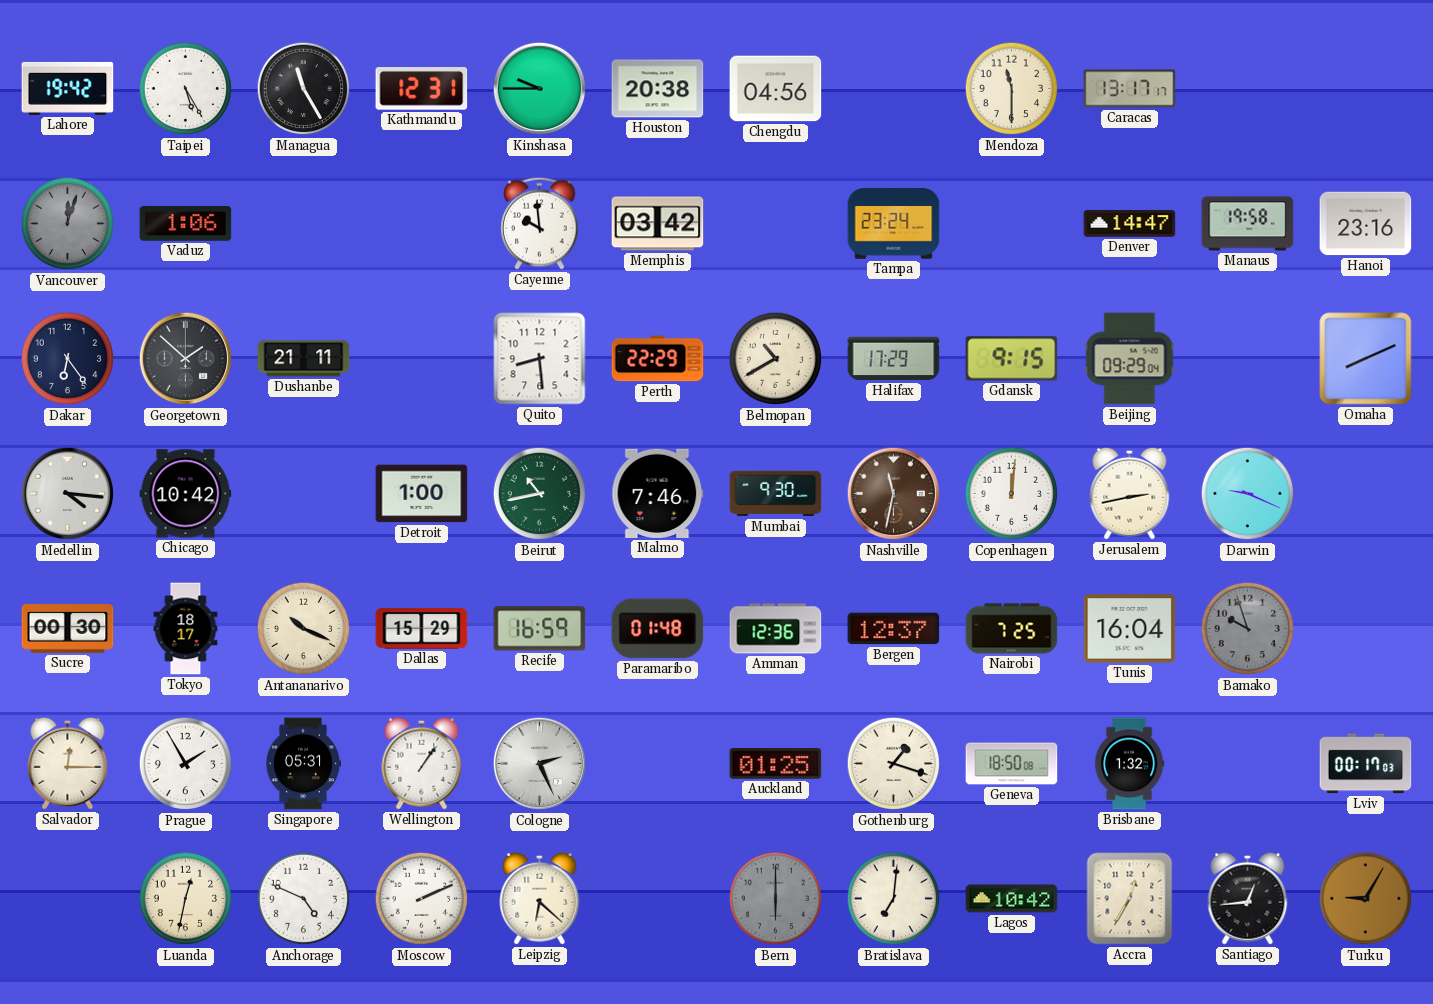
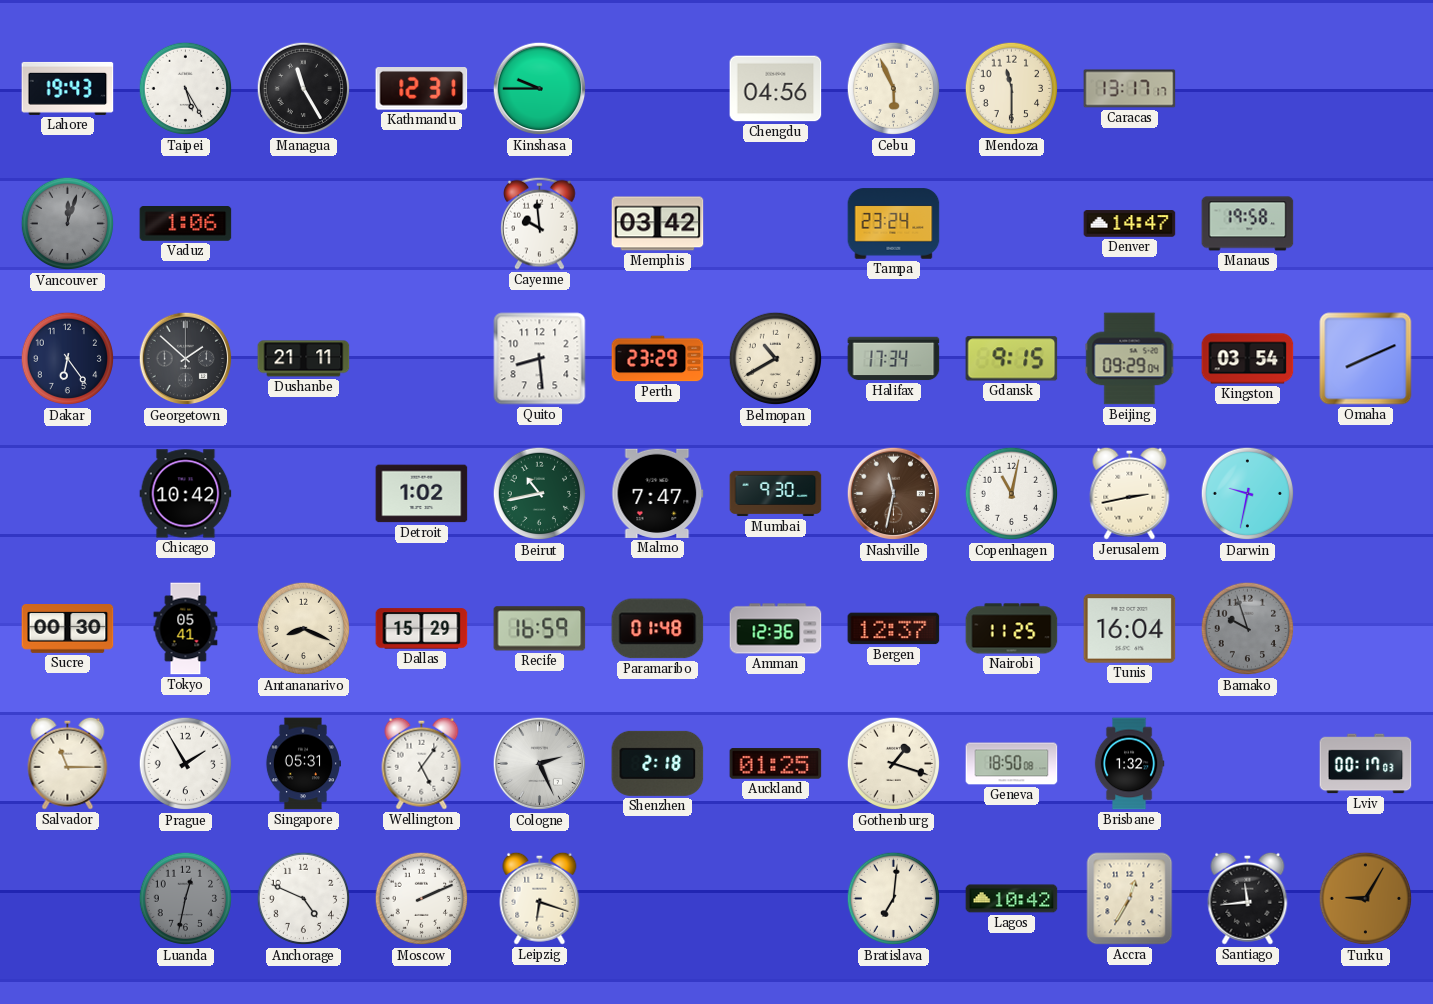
Lahore: 19:42 -> 19:43
Houston: 20:38 -> none
Cebu: none -> 5:56
Hanoi: 23:16 -> none
Perth: 22:29 -> 23:29
Halifax: 17:29 -> 17:34
Kingston: none -> 03:54
Medellin: 4:16 -> none
Detroit: 1:00 -> 1:02
Malmo: 7:46 -> 7:47
Copenhagen: 12:01 -> 11:02
Darwin: 9:19 -> 9:32
Tokyo: 18:17 -> 05:41
Antananarivo: 10:19 -> 8:19
Nairobi: 7:25 -> 11:25
Salvador: 12:15 -> 11:15
Wellington: 1:06 -> 5:06
Shenzhen: none -> 2:18
Luanda dial: cream -> grey
Leipzig: 6:22 -> 6:18
Bern: 6:00 -> none
Santiago: 12:44 -> 11:44
